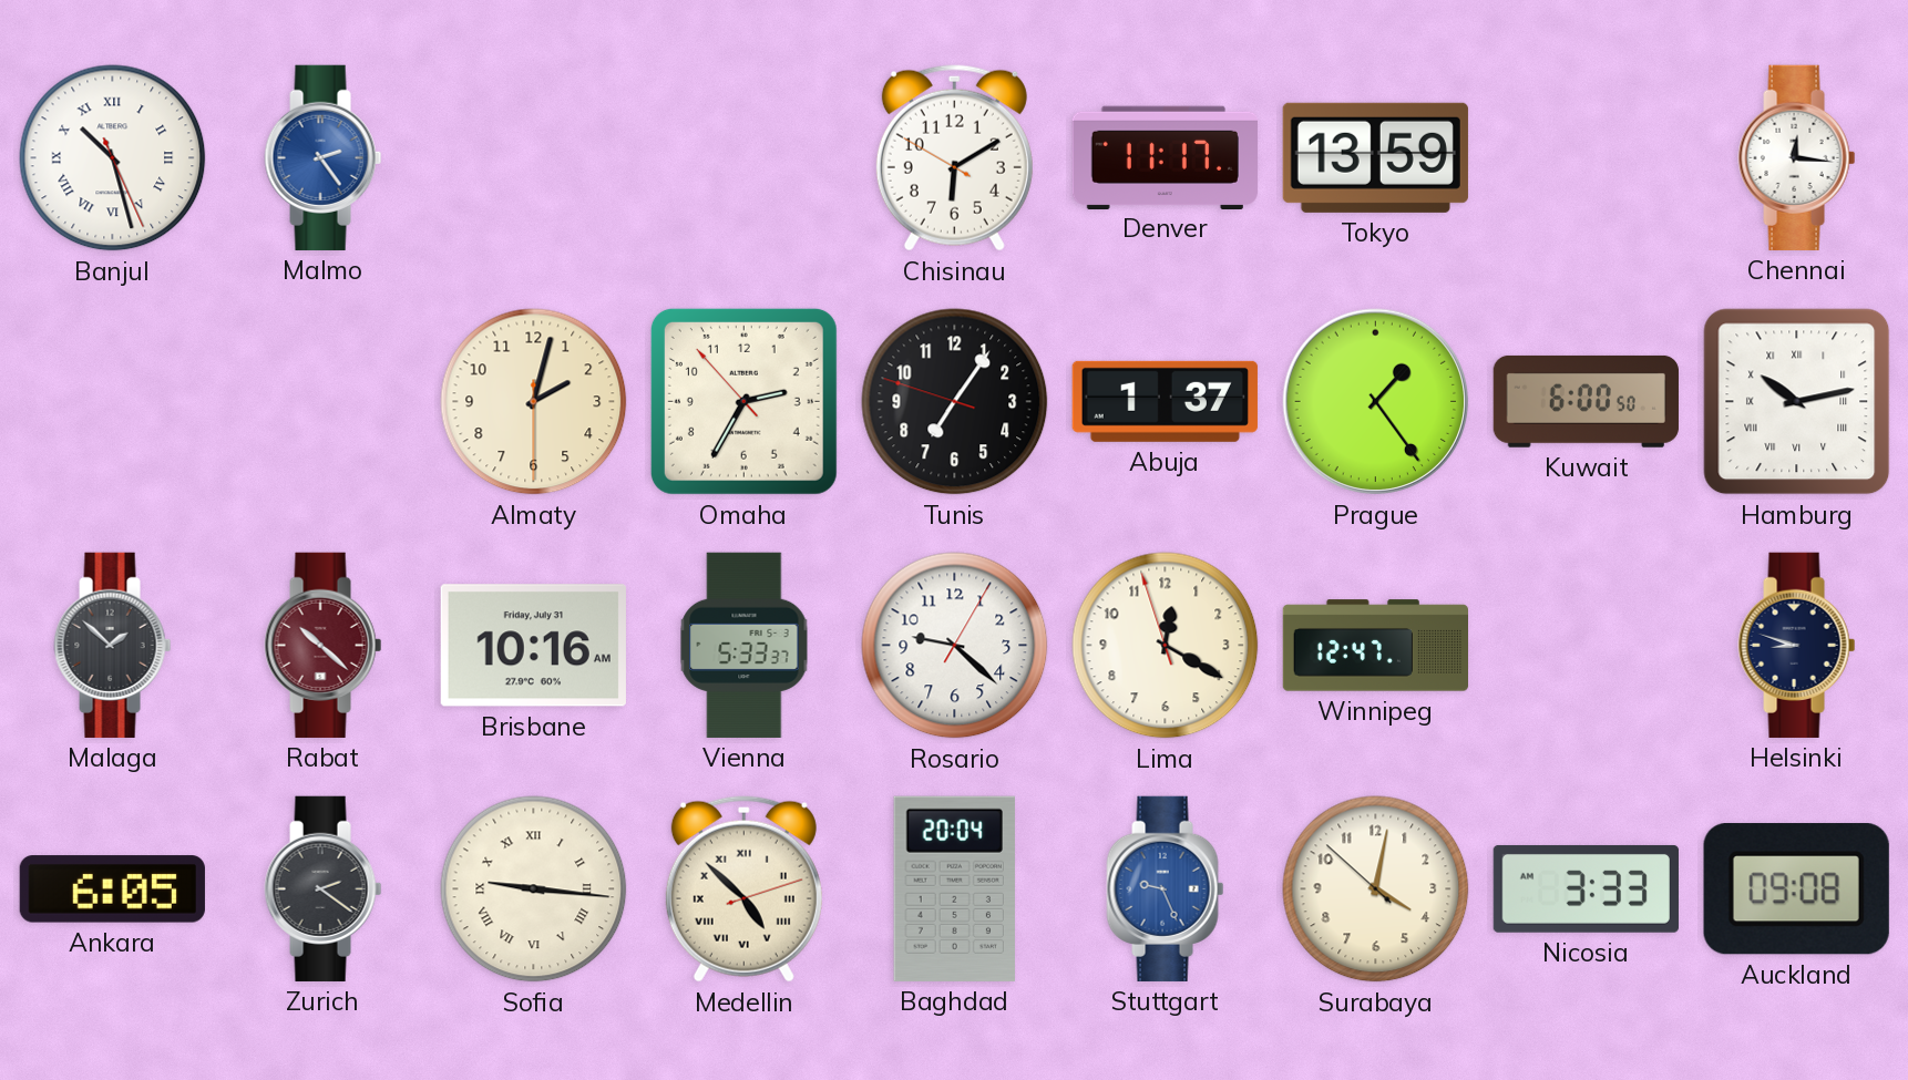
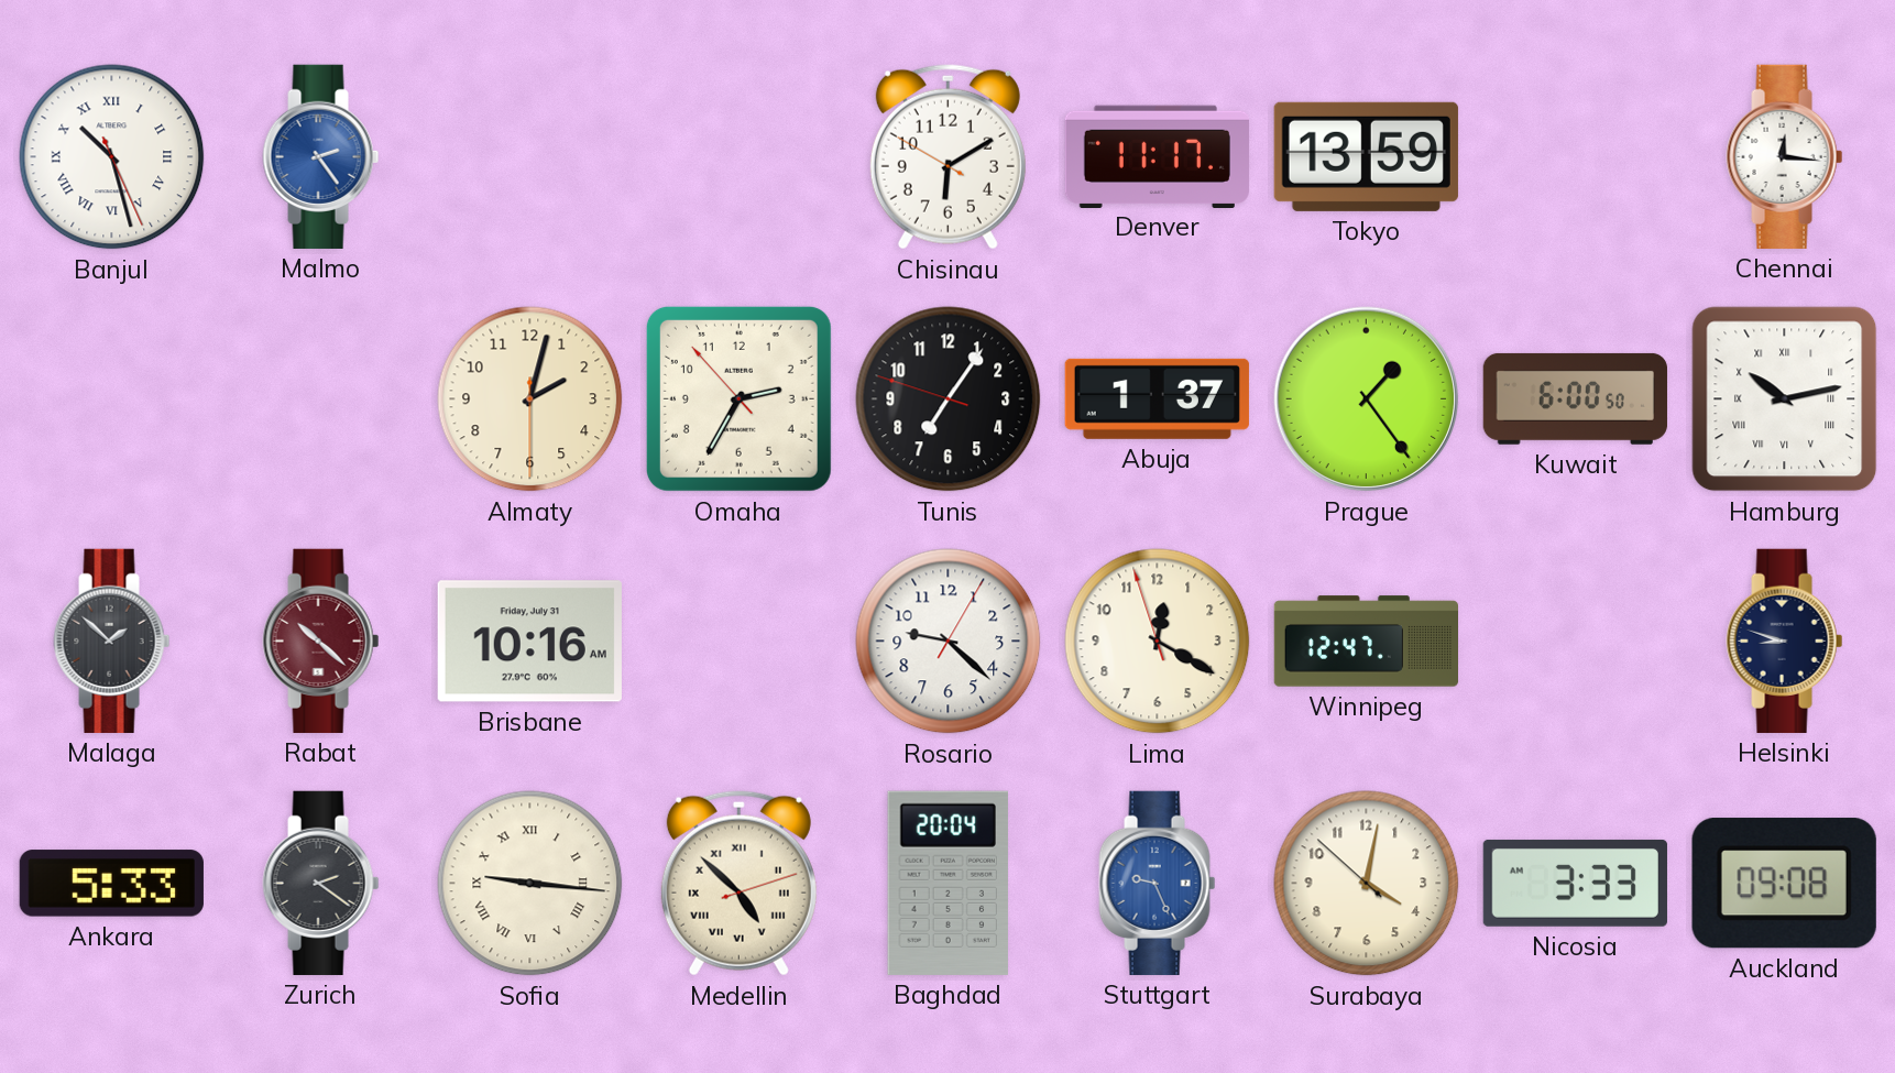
Vienna: 5:33 -> none
Ankara: 6:05 -> 5:33
